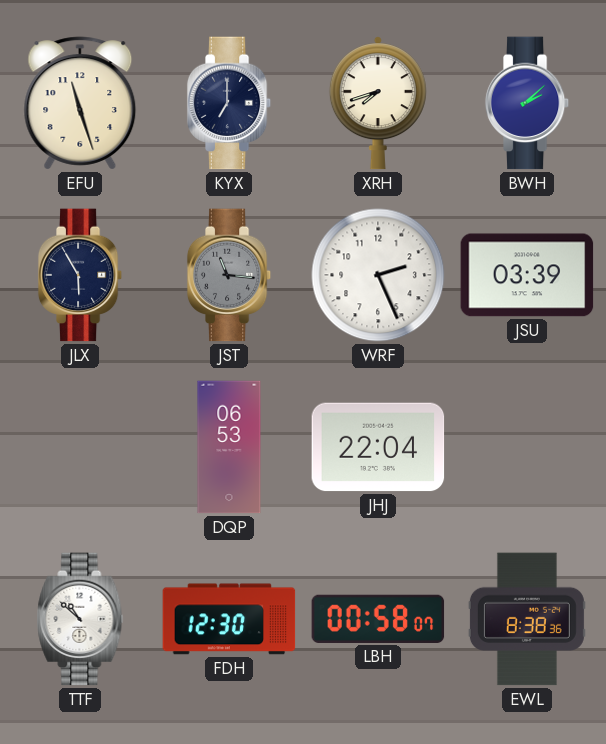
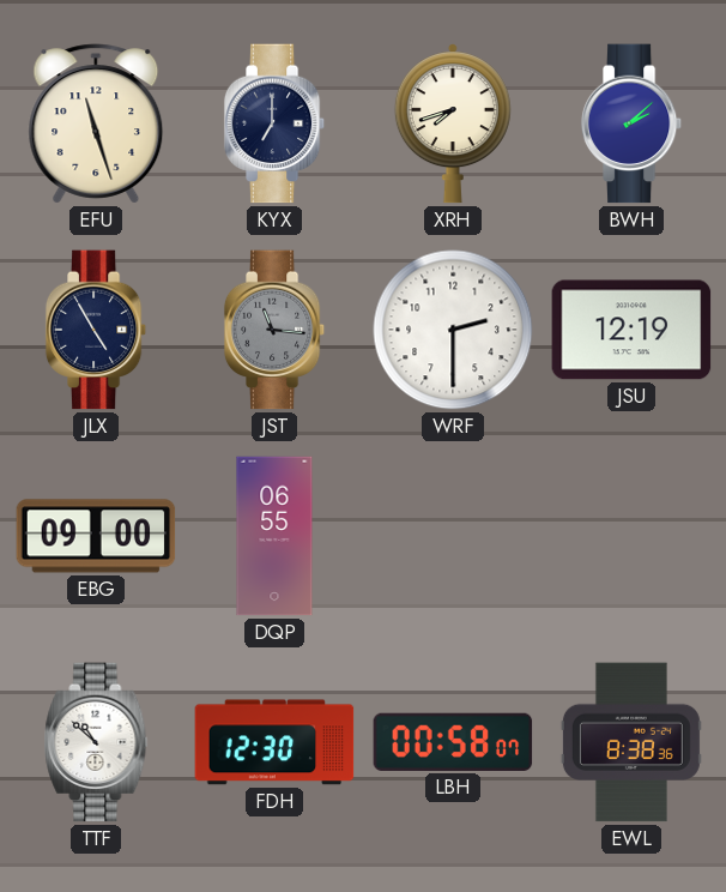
JLX: 5:55 -> 4:55
WRF: 2:26 -> 2:30
JSU: 03:39 -> 12:19
EBG: none -> 09:00
DQP: 06:53 -> 06:55
JHJ: 22:04 -> none
